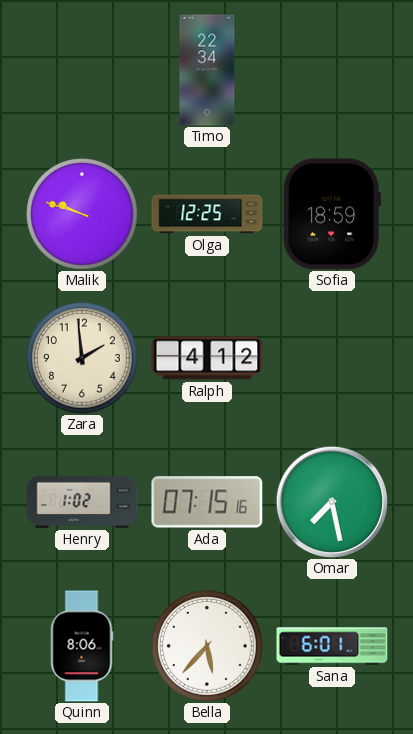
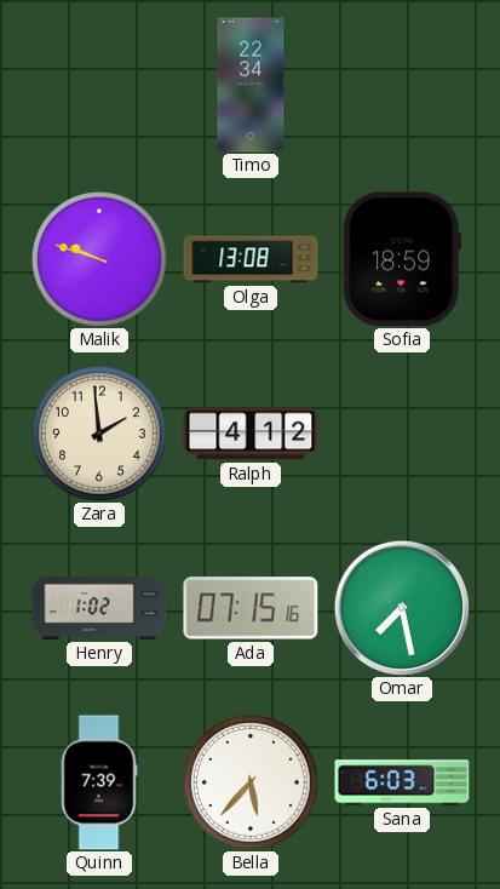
Olga: 12:25 -> 13:08
Quinn: 8:06 -> 7:39
Sana: 6:01 -> 6:03
